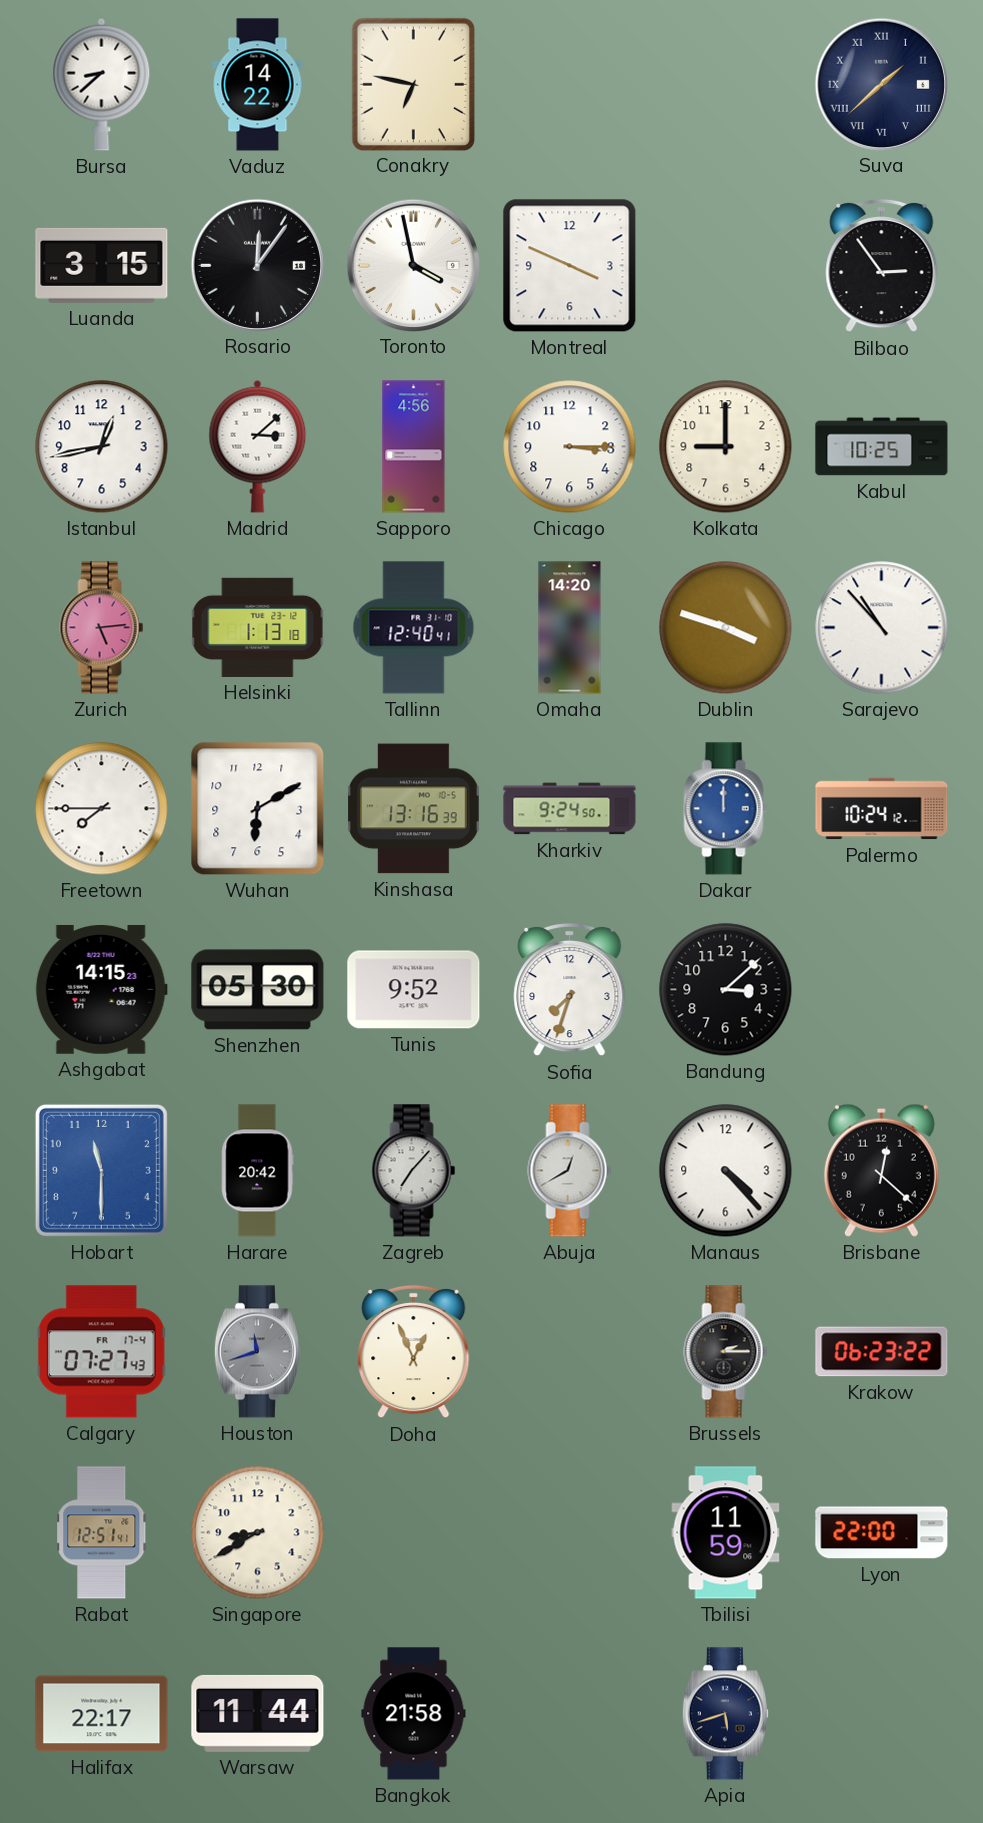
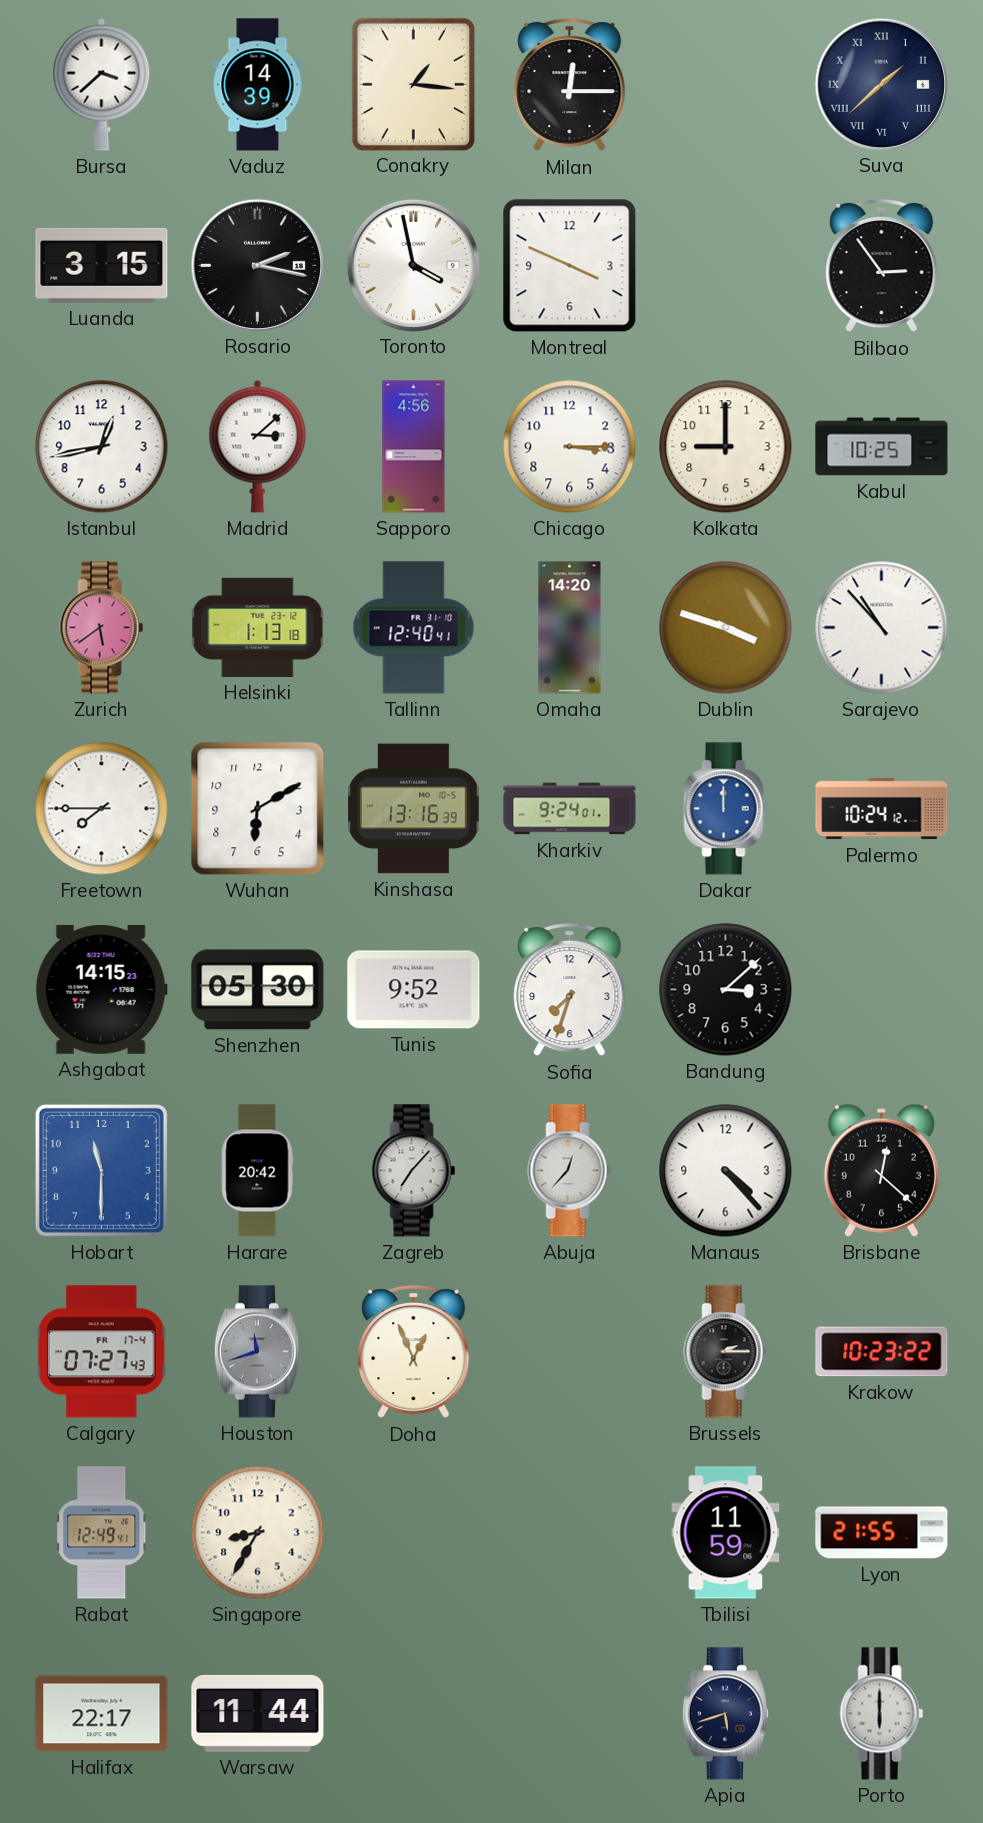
Bursa: 8:38 -> 3:38
Vaduz: 14:22 -> 14:39
Conakry: 6:47 -> 1:16
Milan: none -> 12:15
Rosario: 12:06 -> 2:17
Zurich: 5:14 -> 5:39
Kharkiv: 9:24:50 -> 9:24:01
Abuja: 12:40 -> 12:37
Krakow: 06:23 -> 10:23
Rabat: 12:51 -> 12:49
Singapore: 8:40 -> 8:35
Lyon: 22:00 -> 21:55
Bangkok: 21:58 -> none
Porto: none -> 6:00
